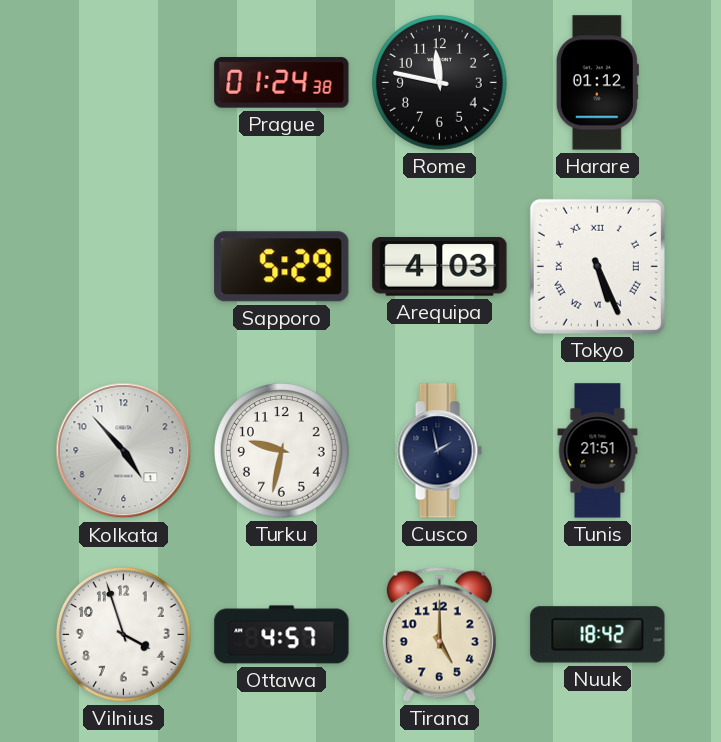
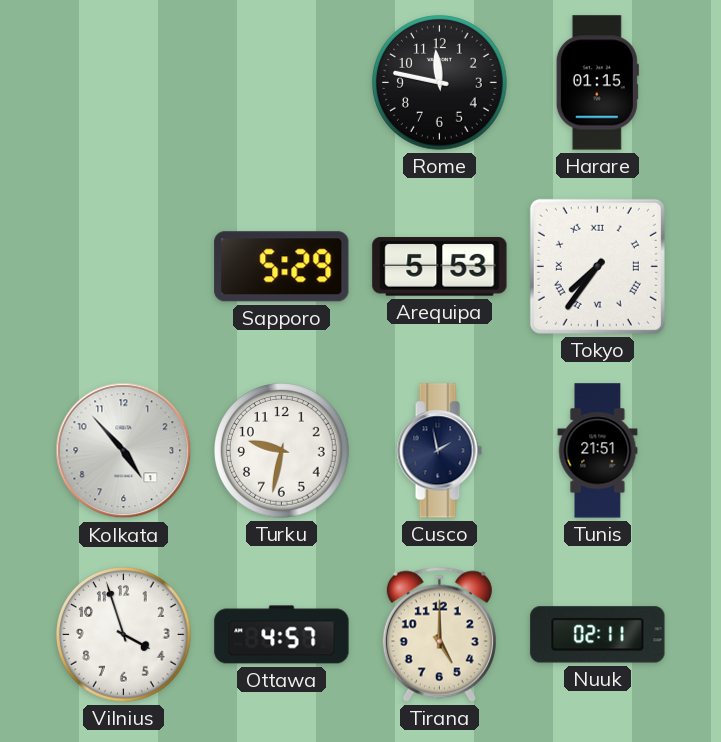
Prague: 01:24 -> none
Harare: 01:12 -> 01:15
Arequipa: 4:03 -> 5:53
Tokyo: 5:26 -> 7:36
Nuuk: 18:42 -> 02:11
